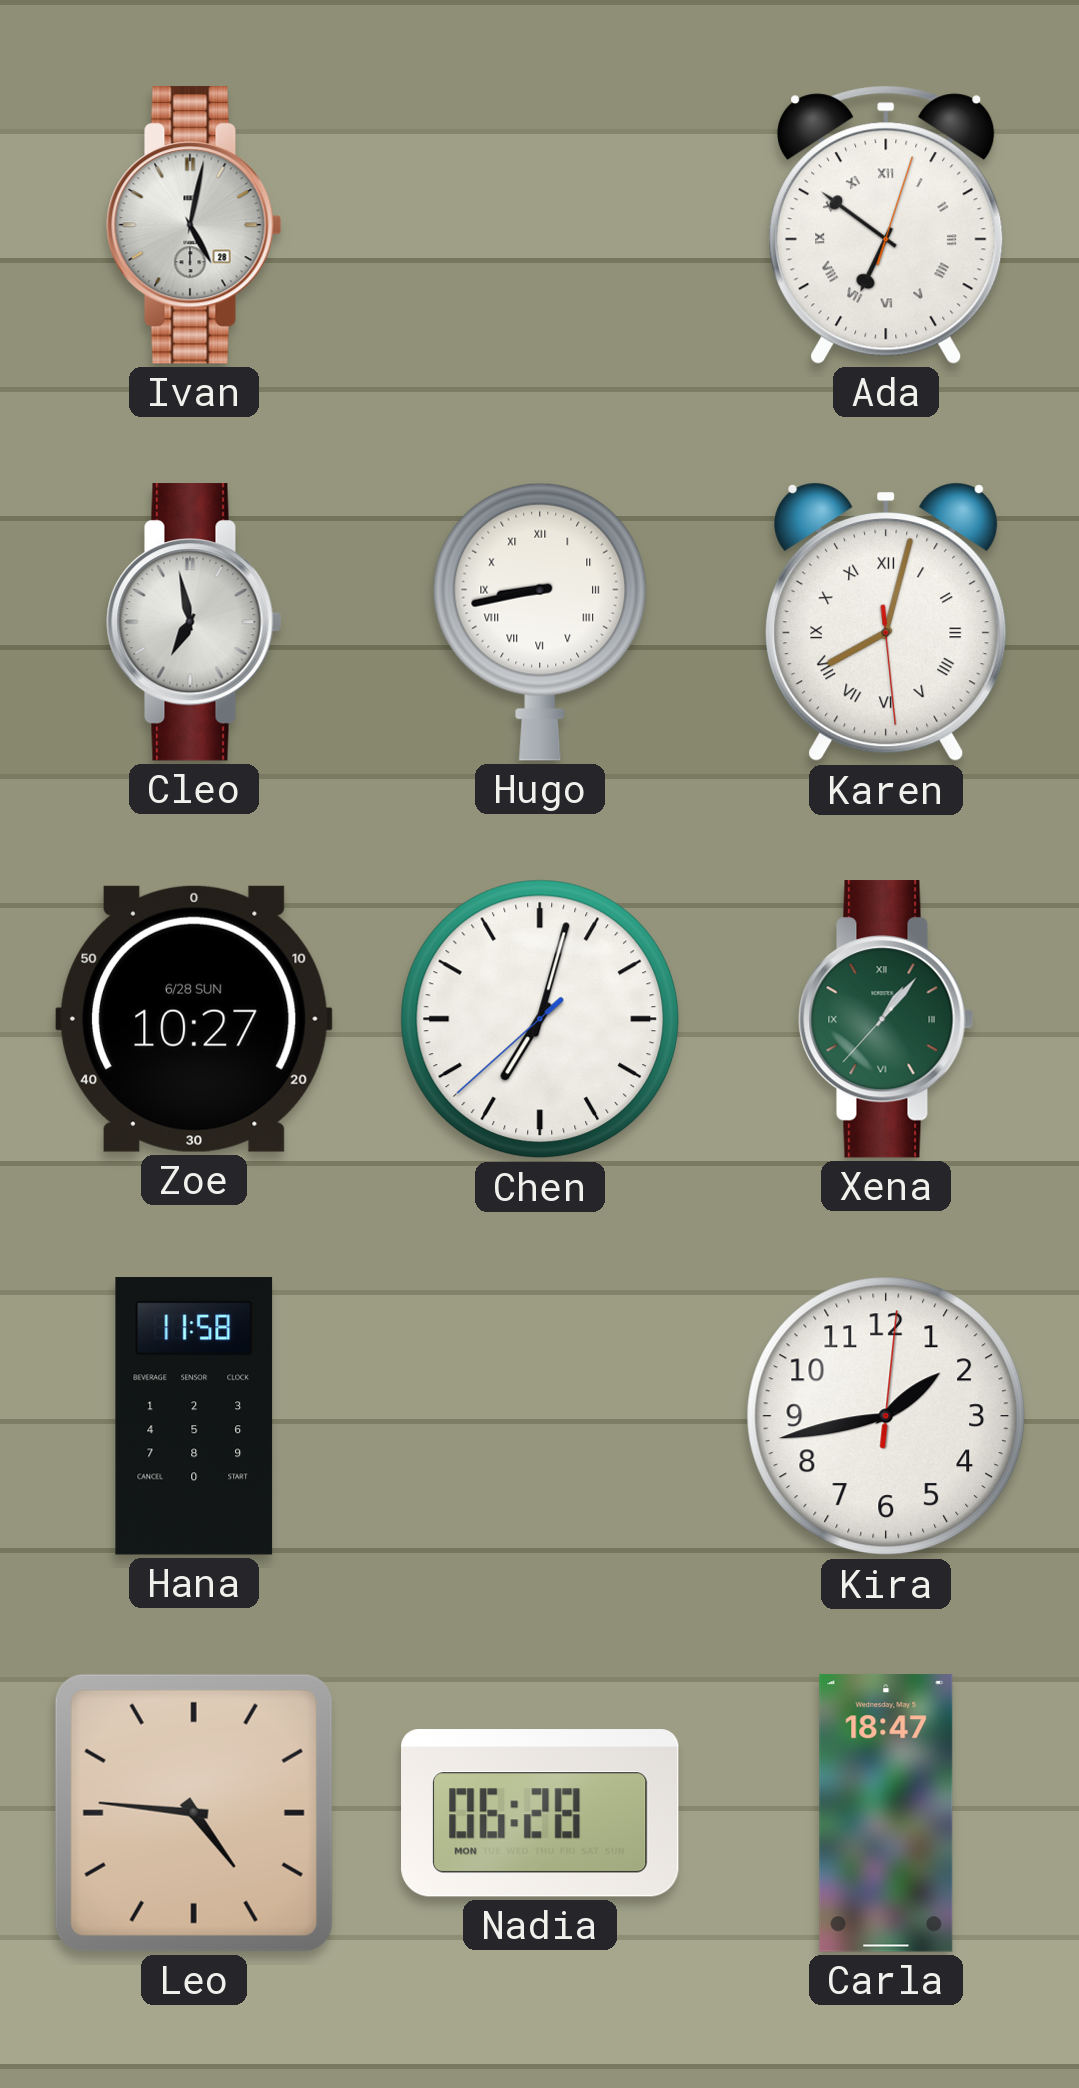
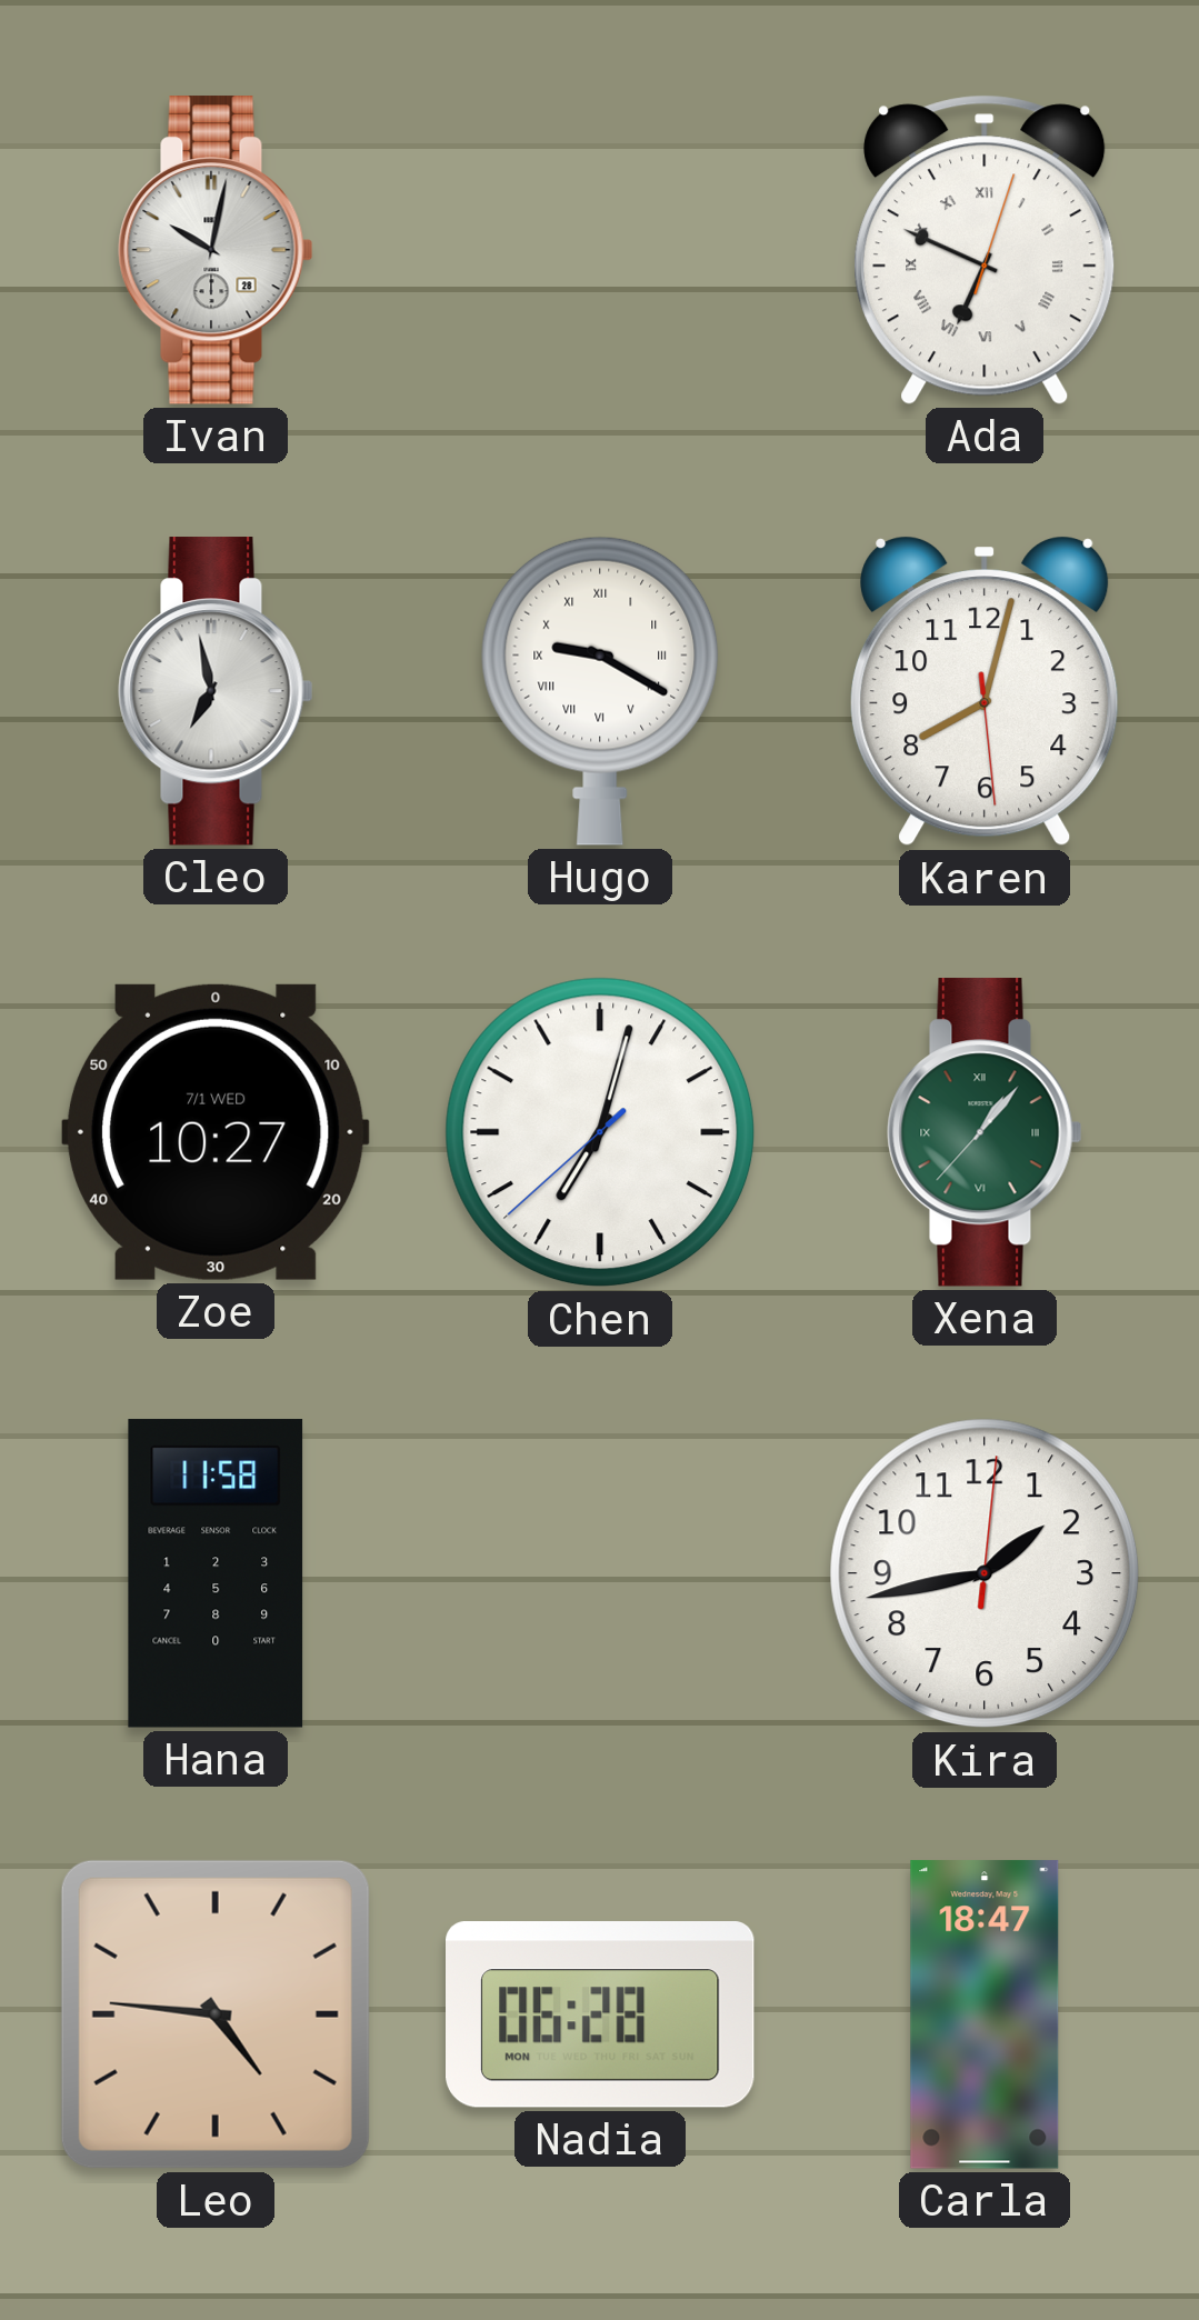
Ivan: 5:02 -> 10:02
Ada: 6:51 -> 6:49
Hugo: 8:43 -> 9:20
Karen numerals: Roman -> Arabic
Zoe date: 6/28 SUN -> 7/1 WED
